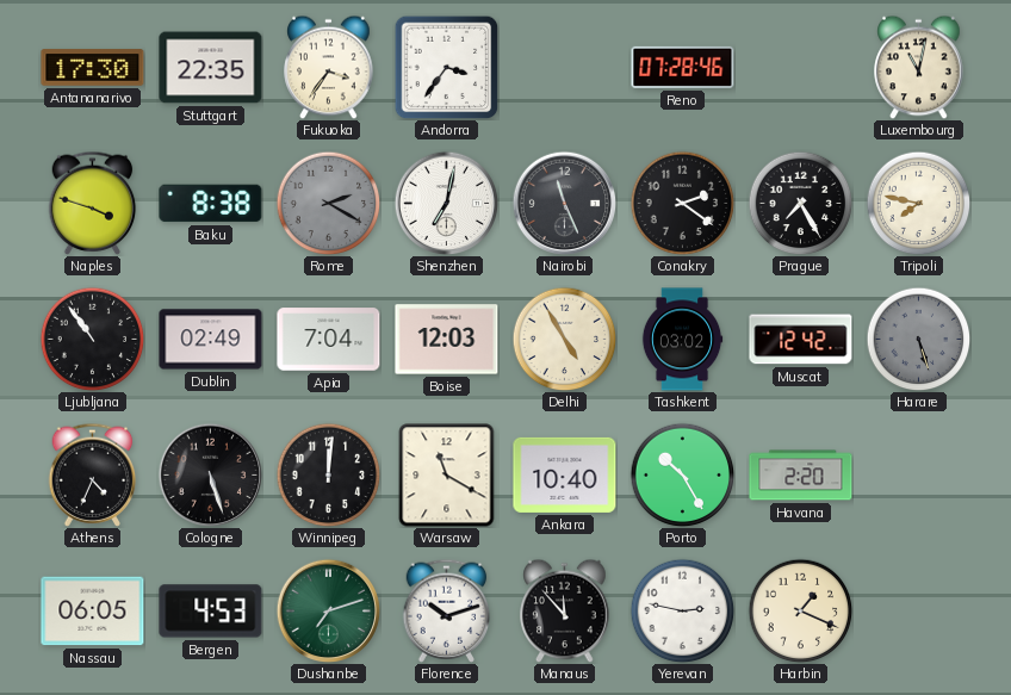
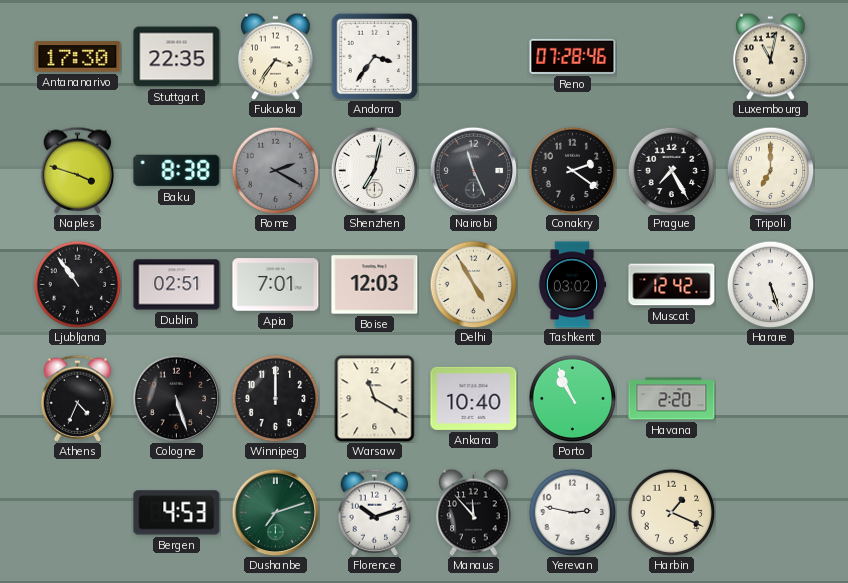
Tripoli: 7:47 -> 7:00
Dublin: 02:49 -> 02:51
Apia: 7:04 -> 7:01
Harare dial: grey -> white
Winnipeg: 12:01 -> 12:00
Porto: 10:25 -> 10:56
Nassau: 06:05 -> none
